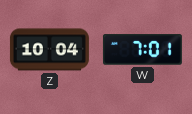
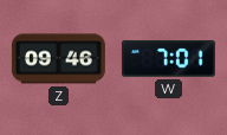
Z: 10:04 -> 09:46
